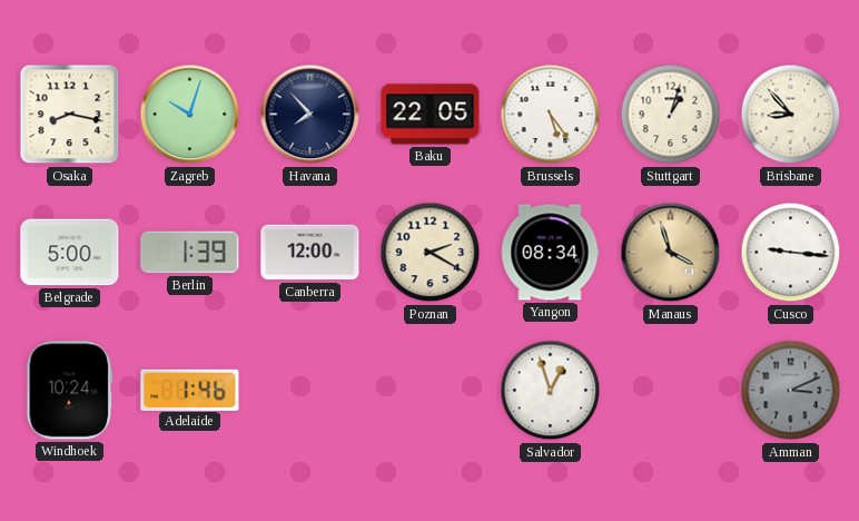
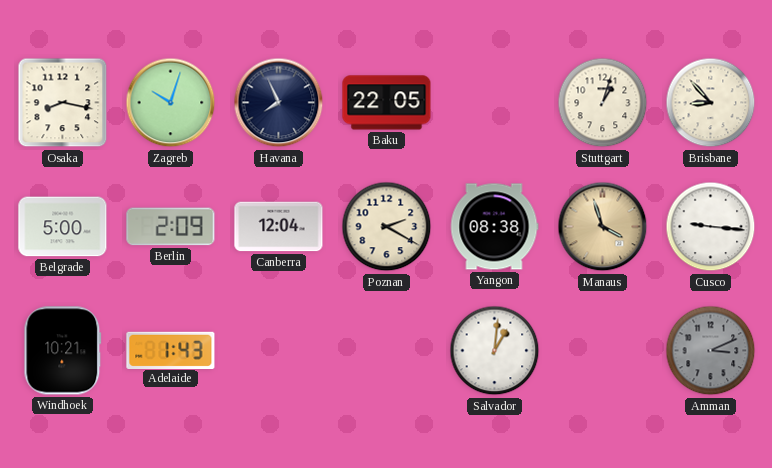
Havana: 7:53 -> 7:56
Brussels: 5:24 -> none
Berlin: 1:39 -> 2:09
Canberra: 12:00 -> 12:04
Yangon: 08:34 -> 08:38
Windhoek: 10:24 -> 10:21
Adelaide: 1:46 -> 1:43
Salvador: 12:57 -> 1:01
